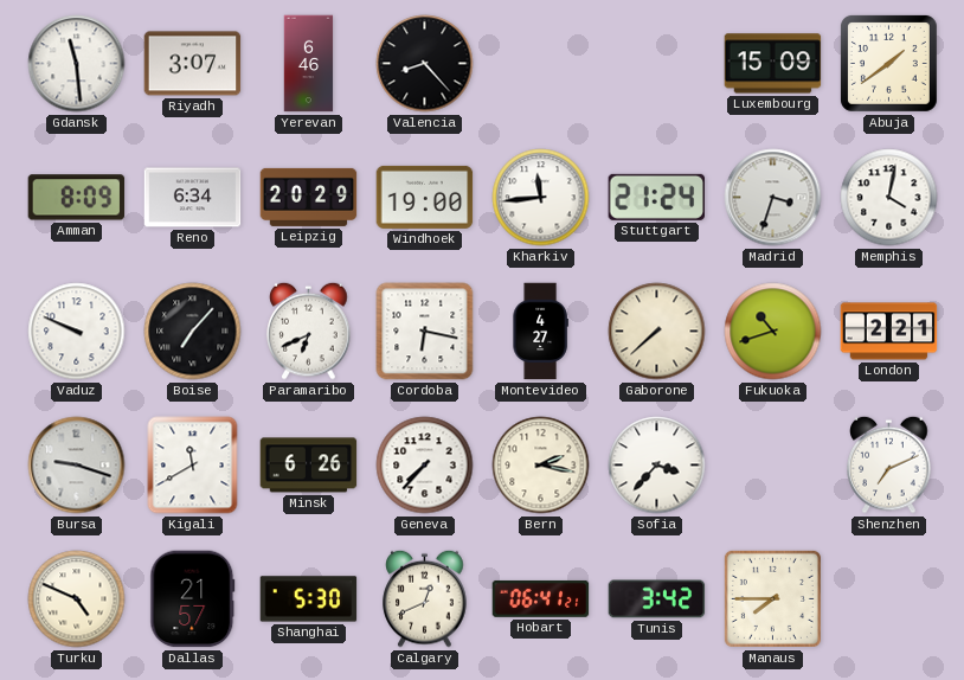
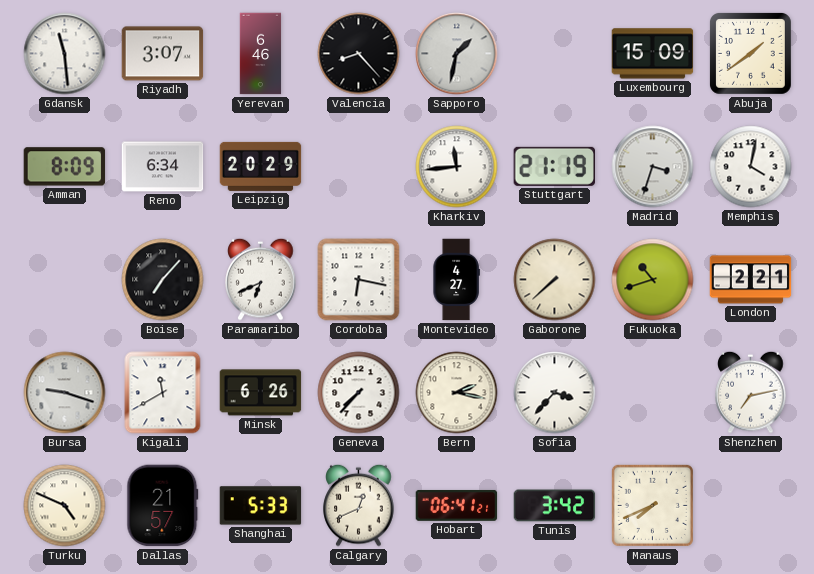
Sapporo: none -> 1:32
Windhoek: 19:00 -> none
Stuttgart: 21:24 -> 21:19
Vaduz: 9:49 -> none
Shenzhen: 7:11 -> 7:13
Shanghai: 5:30 -> 5:33
Manaus: 7:45 -> 7:41
